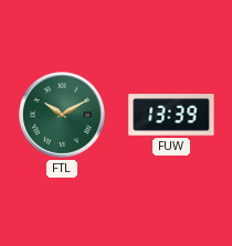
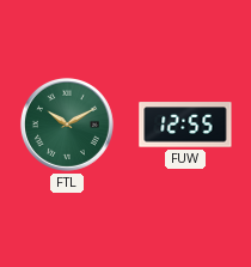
FUW: 13:39 -> 12:55
